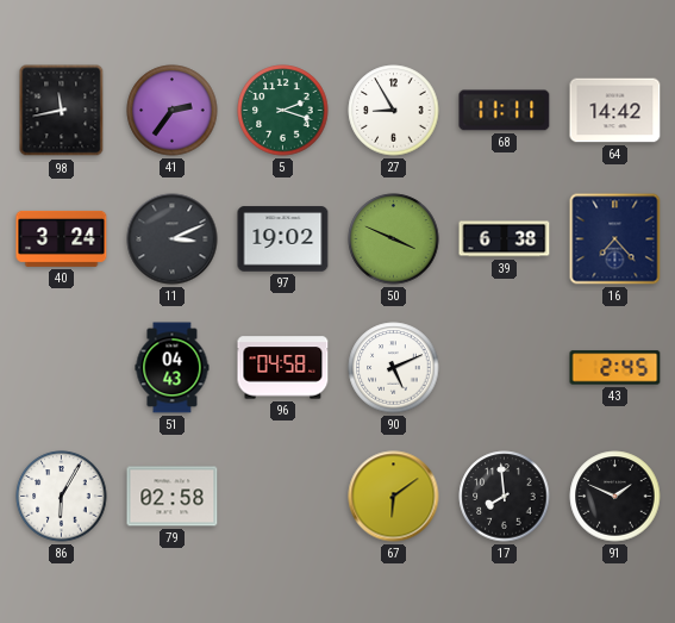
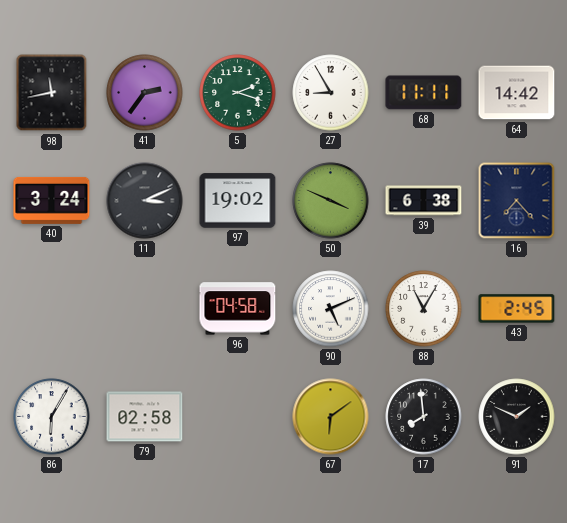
51: 04:43 -> none
88: none -> 11:05
